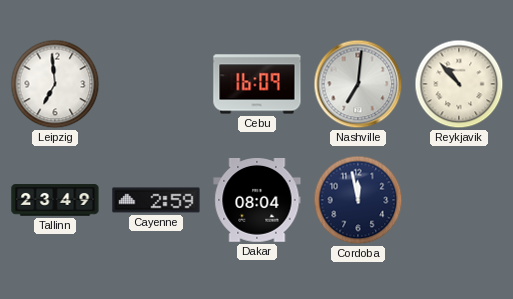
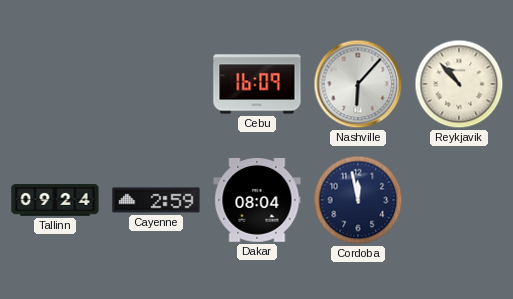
Leipzig: 6:59 -> none
Nashville: 7:01 -> 6:07
Tallinn: 23:49 -> 09:24
